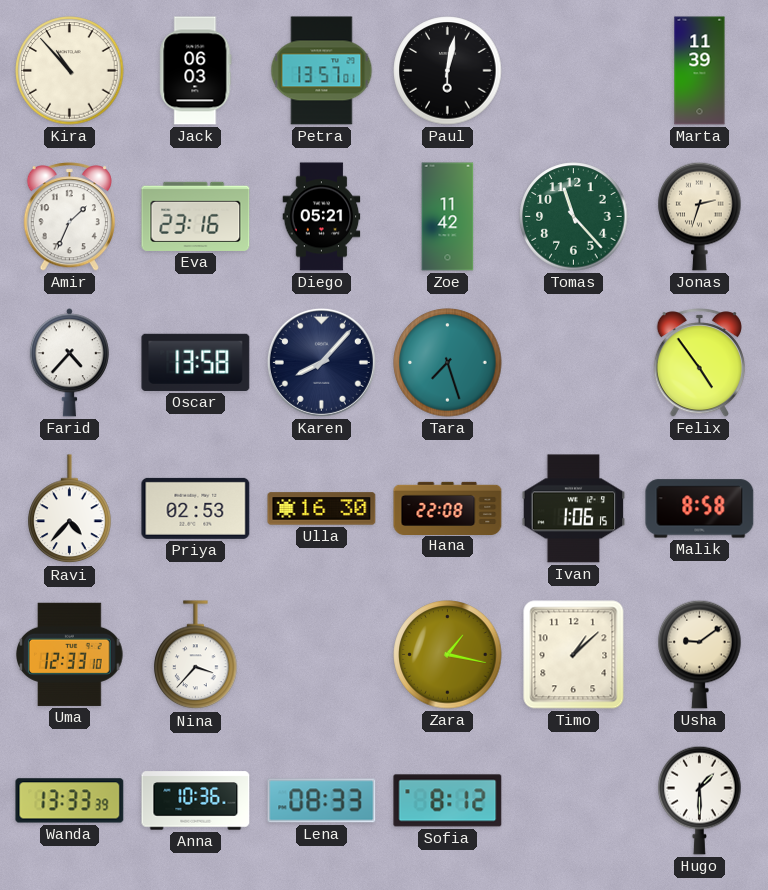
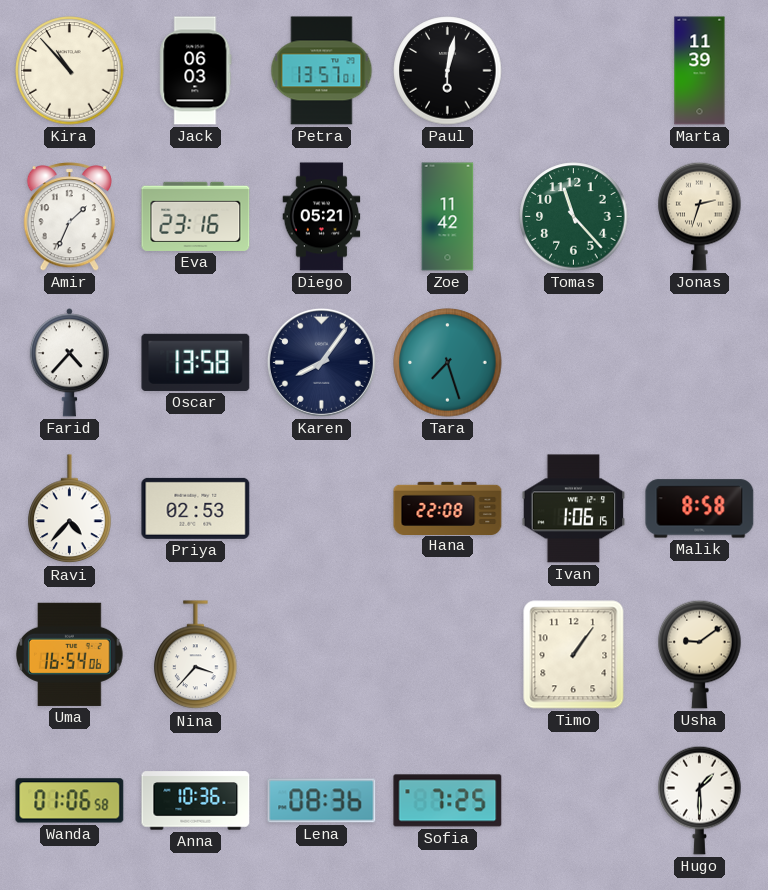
Karen: 8:07 -> 8:06
Felix: 4:54 -> none
Ulla: 16:30 -> none
Uma: 12:33 -> 16:54
Zara: 1:17 -> none
Timo: 1:08 -> 1:06
Wanda: 13:33 -> 01:06
Lena: 08:33 -> 08:36
Sofia: 8:12 -> 7:25
